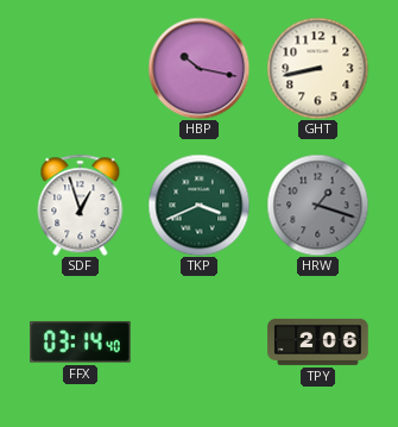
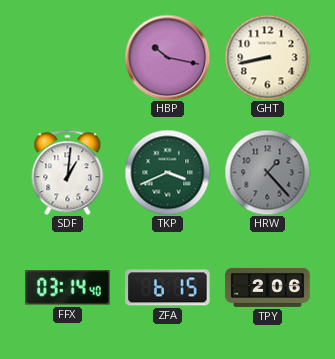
SDF: 12:57 -> 1:01
HRW: 1:18 -> 1:23
ZFA: none -> 6:15
